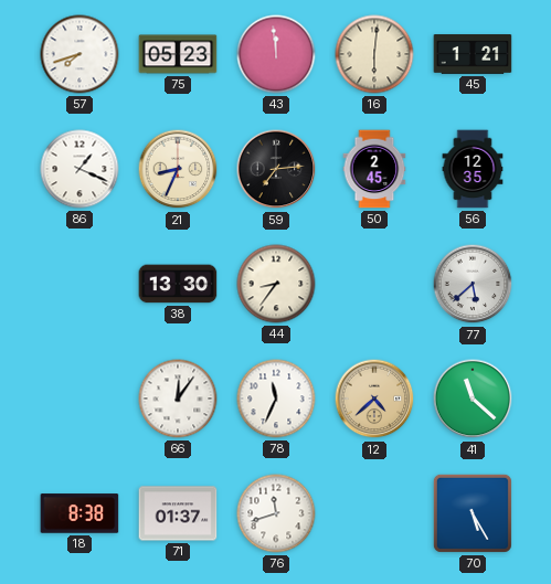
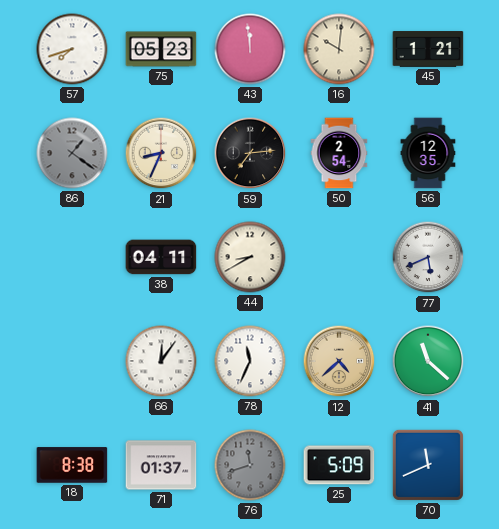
16: 6:01 -> 10:01
86: 1:19 -> 1:21
86 dial: white -> grey
50: 2:45 -> 2:54
38: 13:30 -> 04:11
44: 8:36 -> 8:40
77: 5:38 -> 5:41
76 dial: white -> grey
25: none -> 5:09
70: 5:25 -> 11:41
